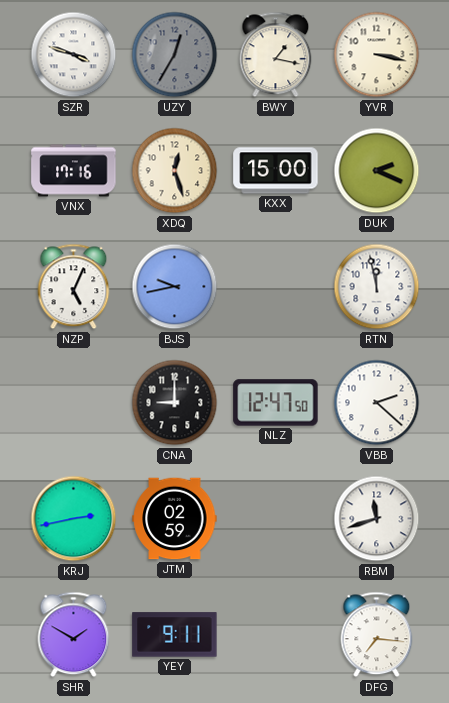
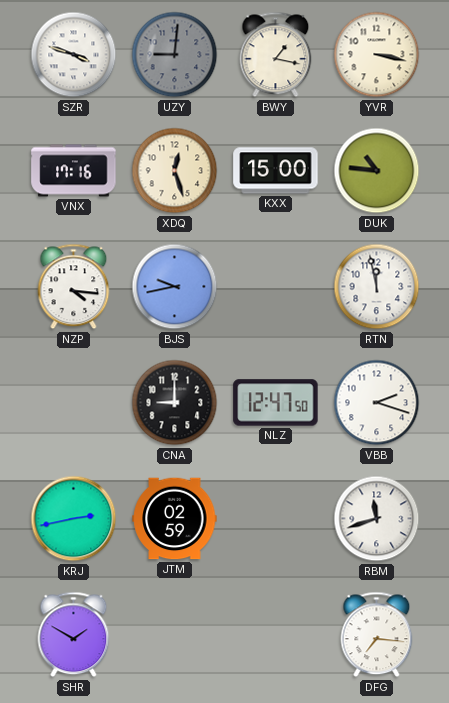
UZY: 12:35 -> 9:01
DUK: 2:19 -> 10:46
NZP: 5:04 -> 4:16
VBB: 2:22 -> 2:18
YEY: 9:11 -> none
